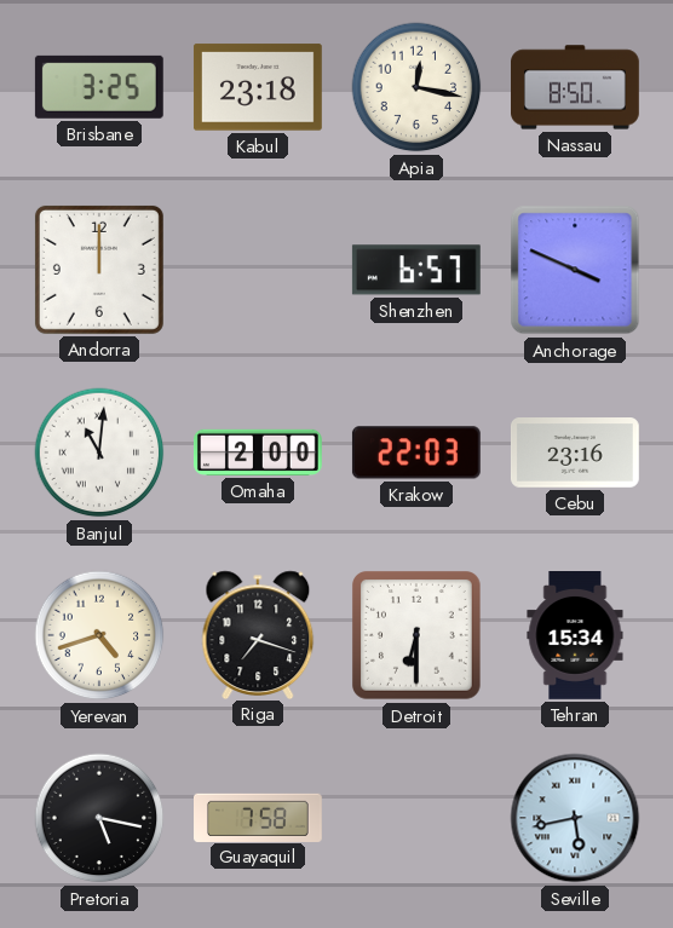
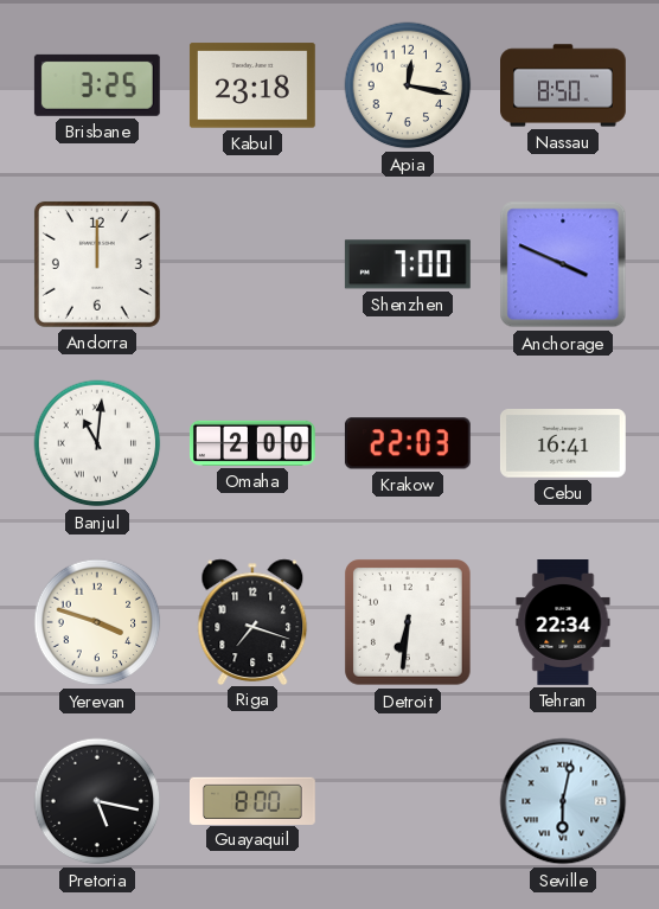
Shenzhen: 6:57 -> 7:00
Cebu: 23:16 -> 16:41
Yerevan: 4:42 -> 3:48
Detroit: 6:30 -> 6:31
Tehran: 15:34 -> 22:34
Guayaquil: 7:58 -> 8:00
Seville: 5:43 -> 6:02
